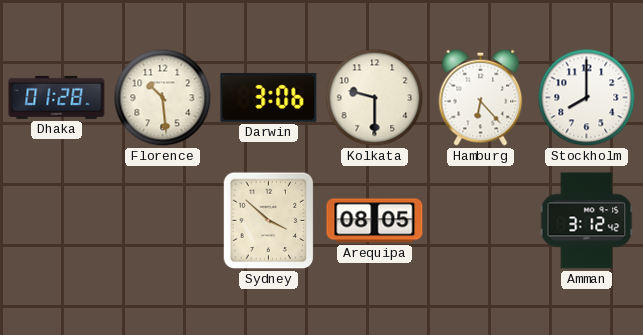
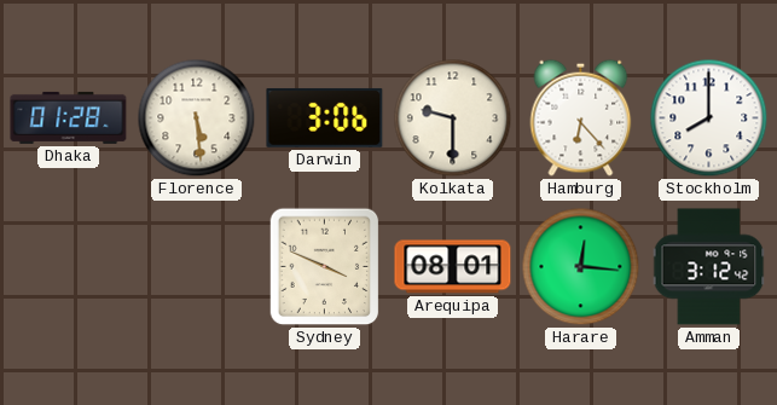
Florence: 10:29 -> 5:29
Sydney: 3:52 -> 3:49
Arequipa: 08:05 -> 08:01
Harare: none -> 12:16
